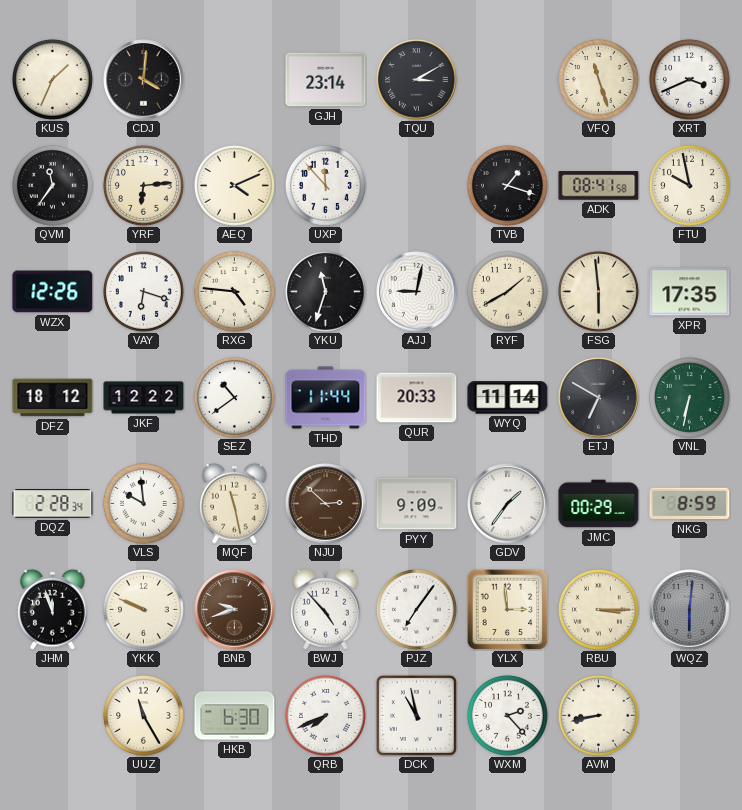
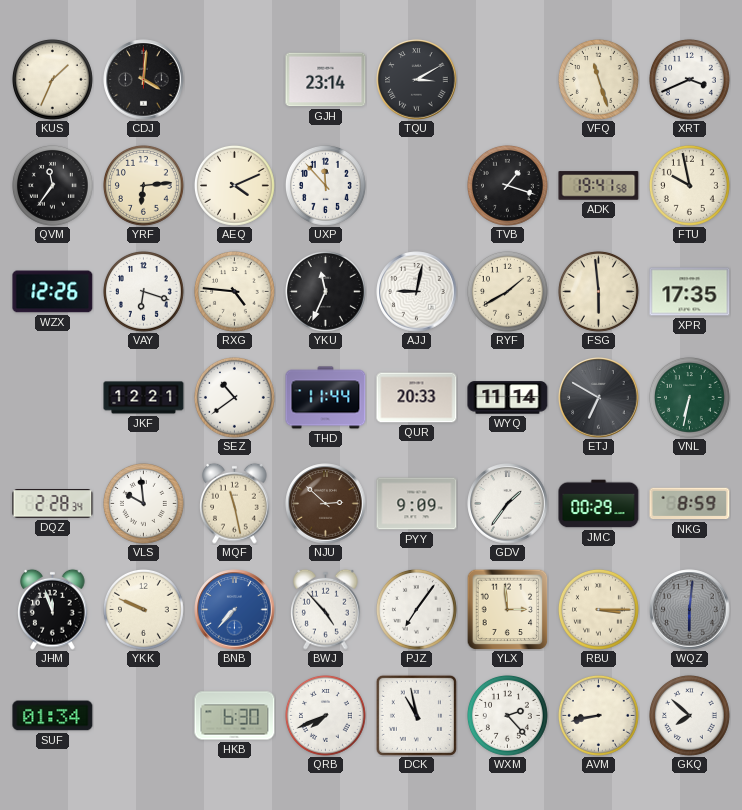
ADK: 08:41 -> 19:41
YKU: 11:33 -> 11:34
DFZ: 18:12 -> none
JKF: 12:22 -> 12:21
BNB: 9:42 -> 7:37
BNB dial: brown -> blue
SUF: none -> 01:34
UUZ: 11:25 -> none
GKQ: none -> 7:52
